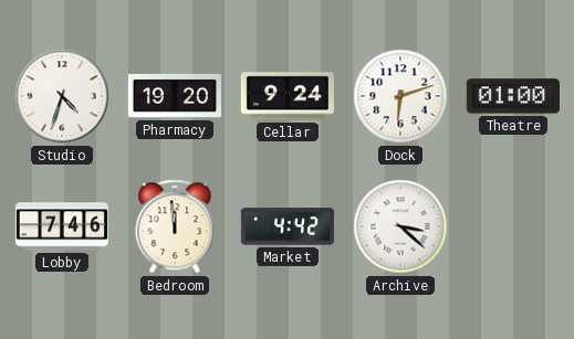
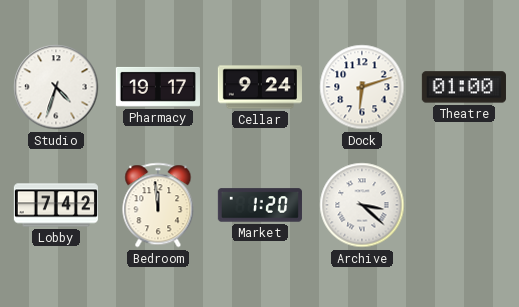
Pharmacy: 19:20 -> 19:17
Lobby: 7:46 -> 7:42
Market: 4:42 -> 1:20
